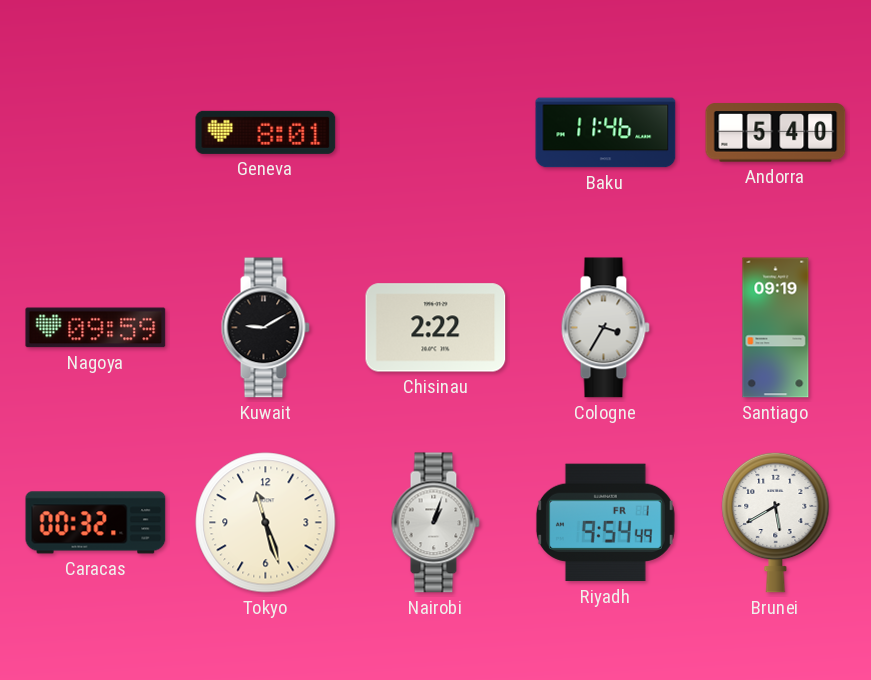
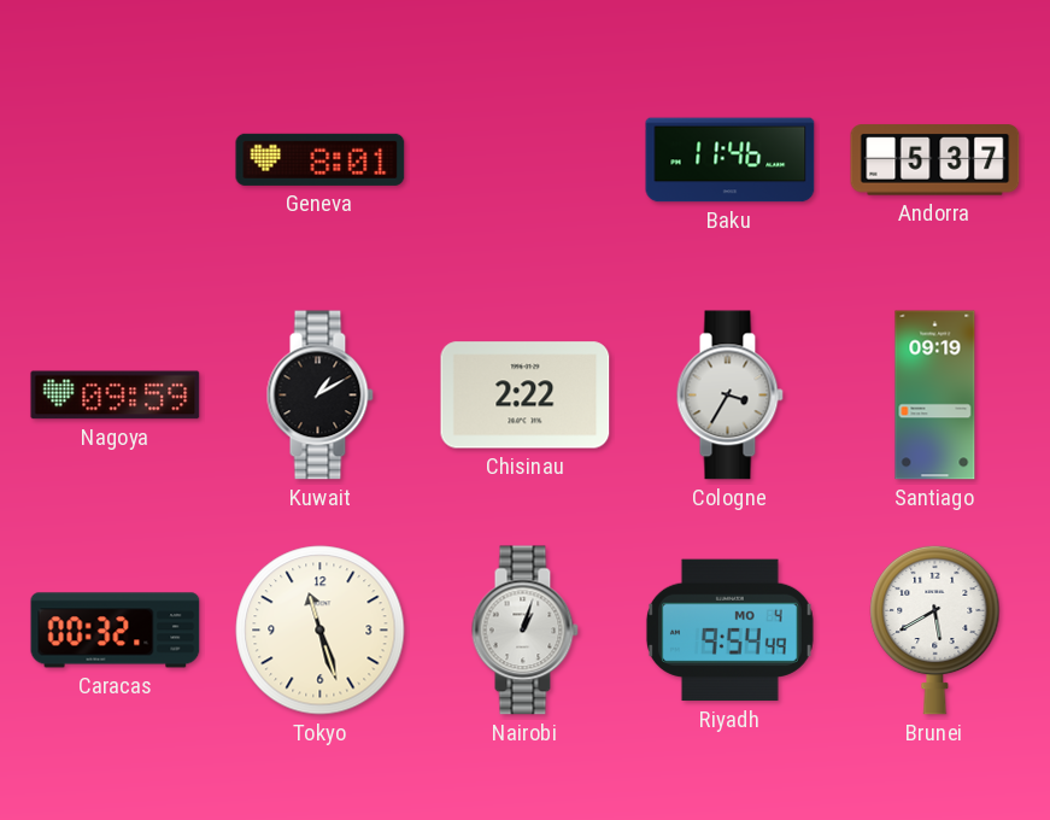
Andorra: 5:40 -> 5:37
Kuwait: 9:10 -> 1:10
Riyadh date: FR 1 -> MO 4
